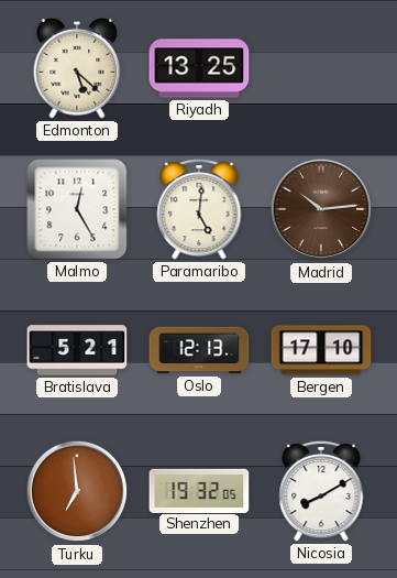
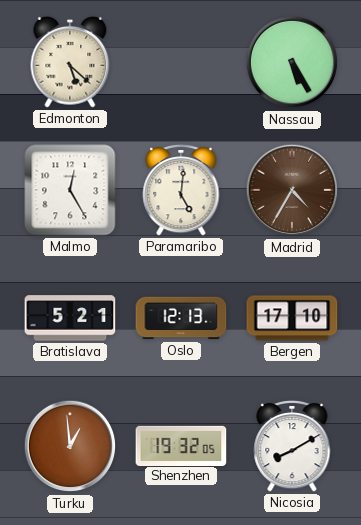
Riyadh: 13:25 -> none
Nassau: none -> 5:25
Madrid: 10:14 -> 4:35
Turku: 6:59 -> 12:59
